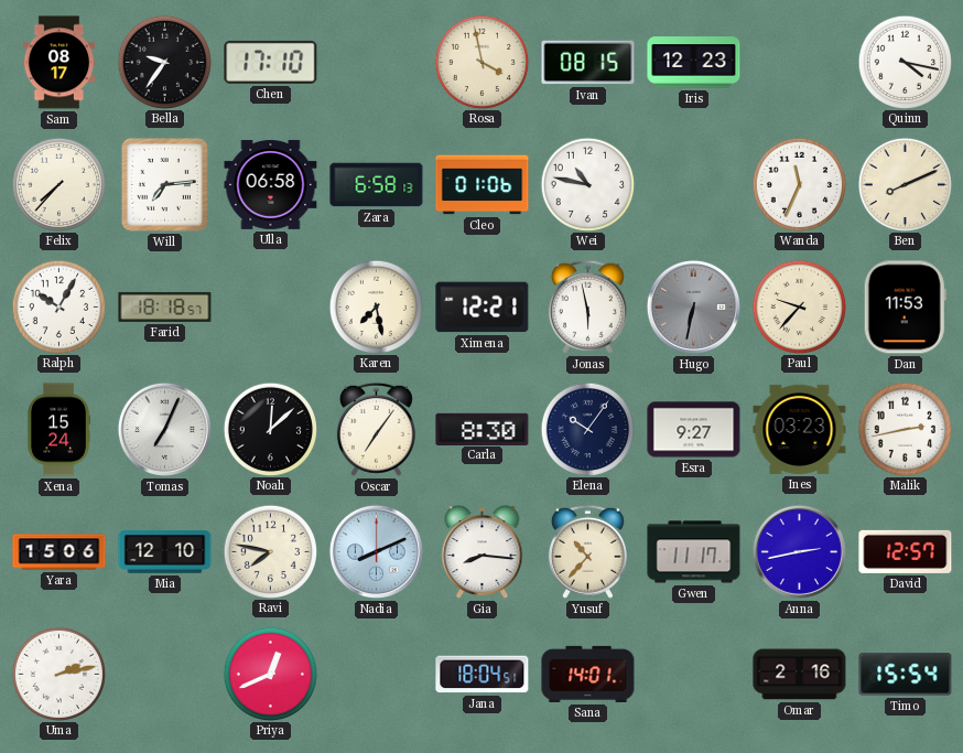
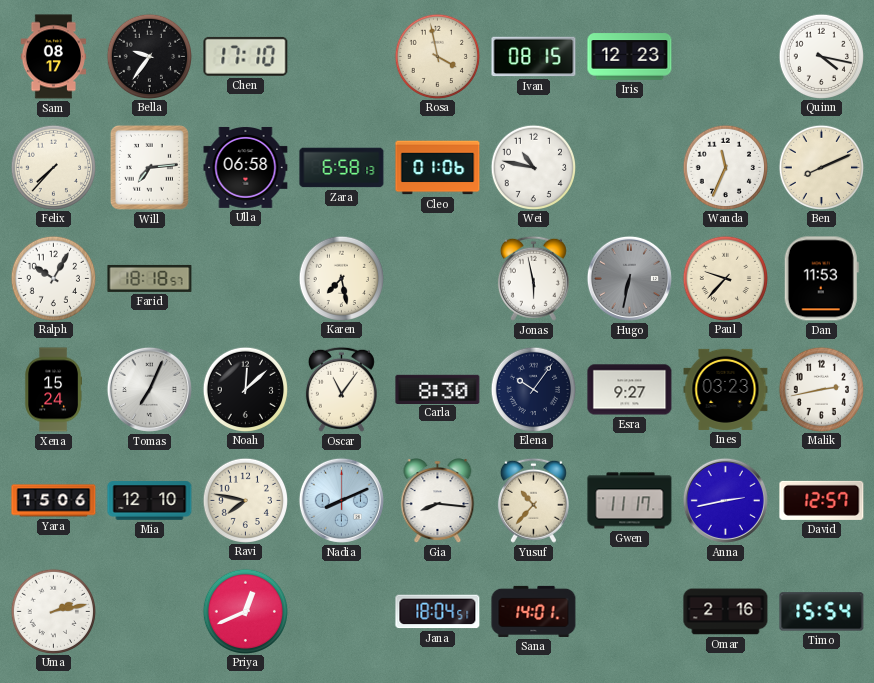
Ximena: 12:21 -> none
Oscar: 7:06 -> 11:06
